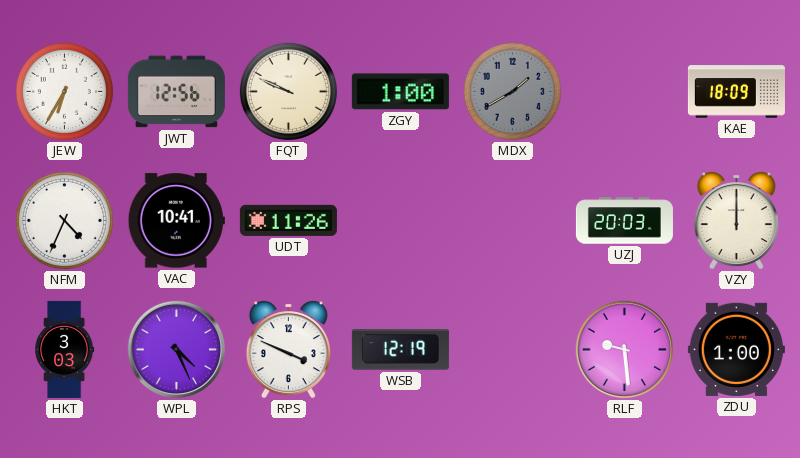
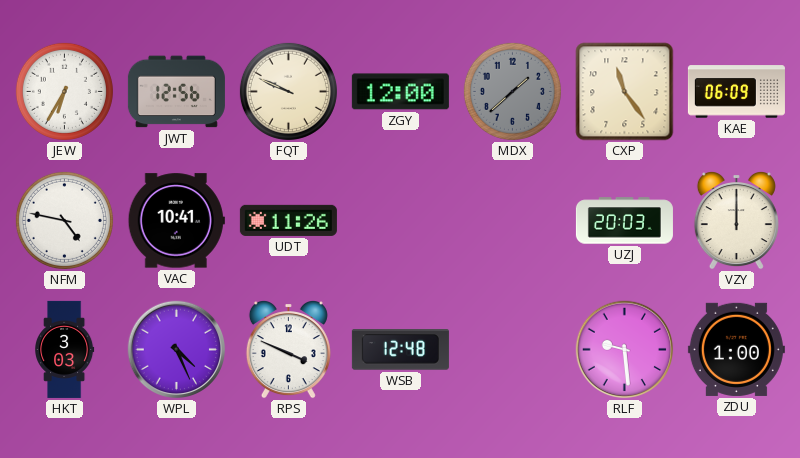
ZGY: 1:00 -> 12:00
MDX: 1:40 -> 1:38
CXP: none -> 11:24
KAE: 18:09 -> 06:09
NFM: 4:34 -> 4:47
WSB: 12:19 -> 12:48
